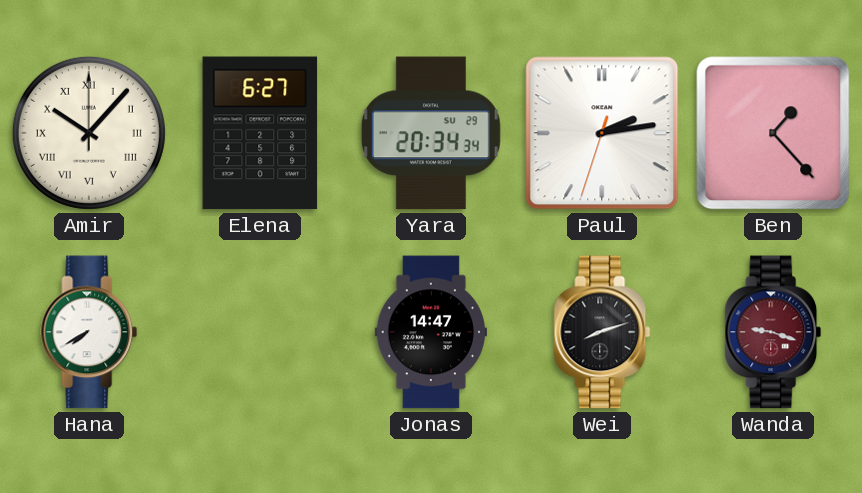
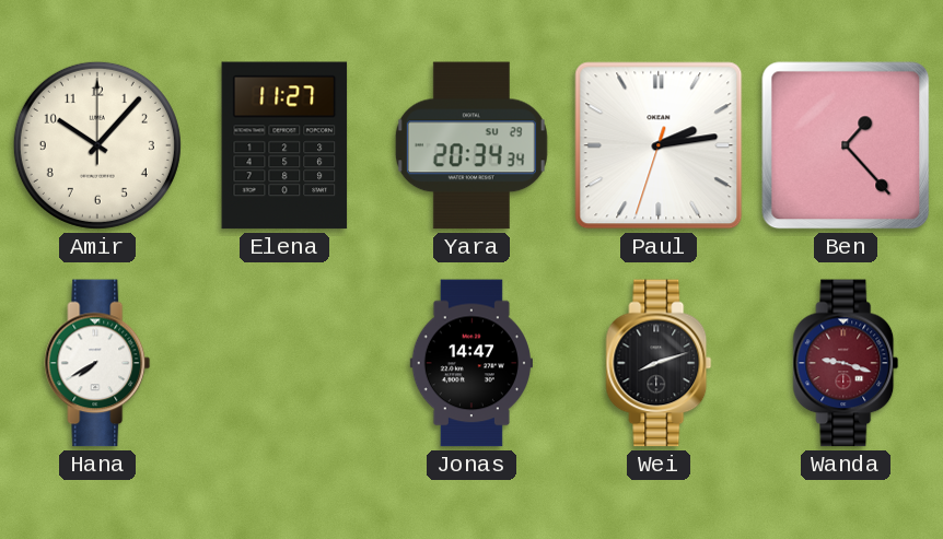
Amir numerals: Roman -> Arabic
Elena: 6:27 -> 11:27
